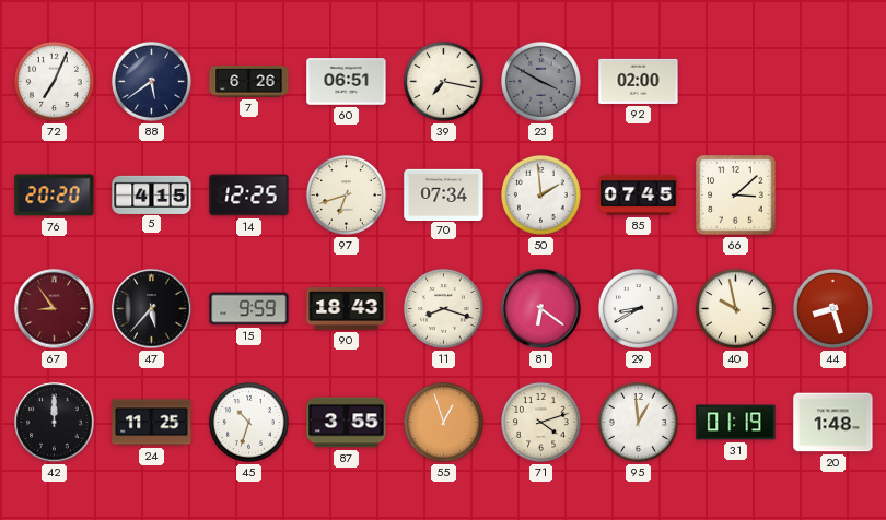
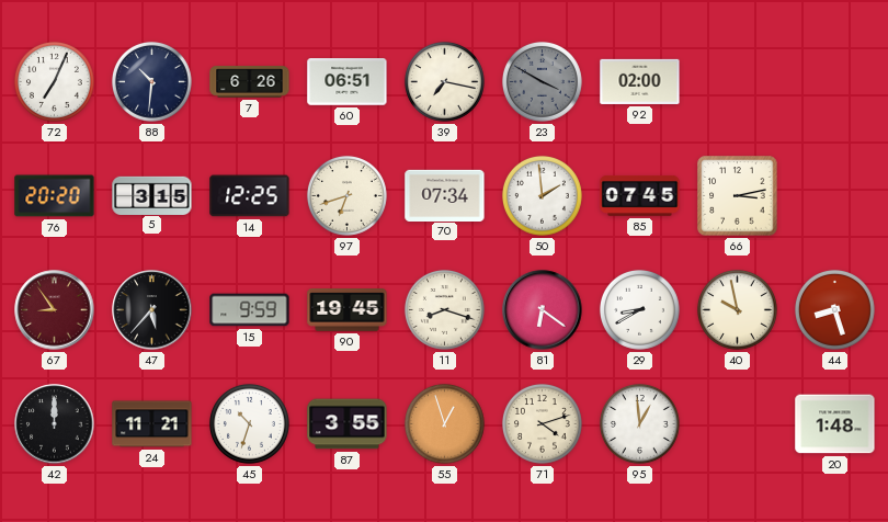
88: 5:39 -> 10:31
5: 4:15 -> 3:15
66: 3:08 -> 3:13
90: 18:43 -> 19:45
24: 11:25 -> 11:21
31: 01:19 -> none
